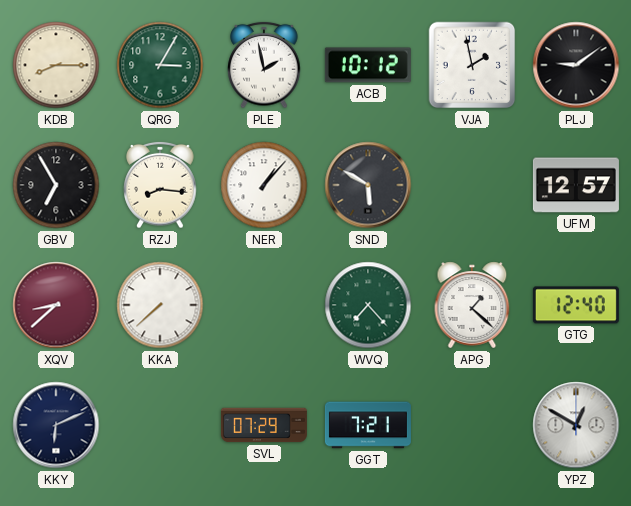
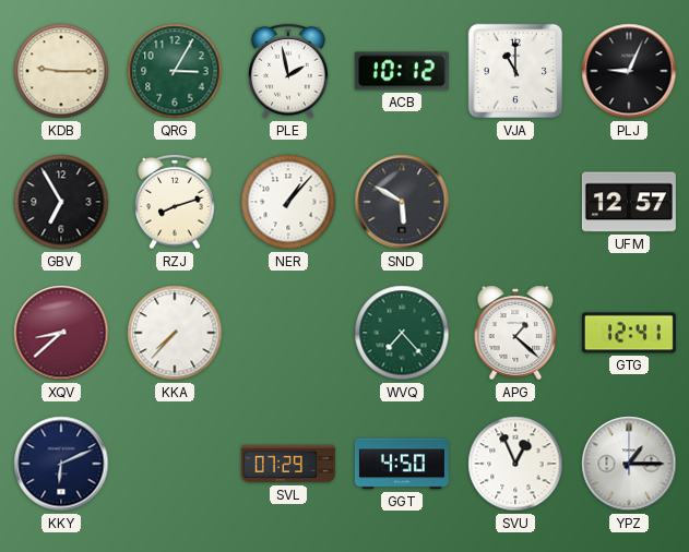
KDB: 8:15 -> 9:15
VJA: 1:58 -> 11:00
PLJ: 9:09 -> 9:04
RZJ: 8:16 -> 8:12
KKA: 7:38 -> 7:37
GTG: 12:40 -> 12:41
GGT: 7:21 -> 4:50
SVU: none -> 12:56
YPZ: 12:50 -> 1:15
